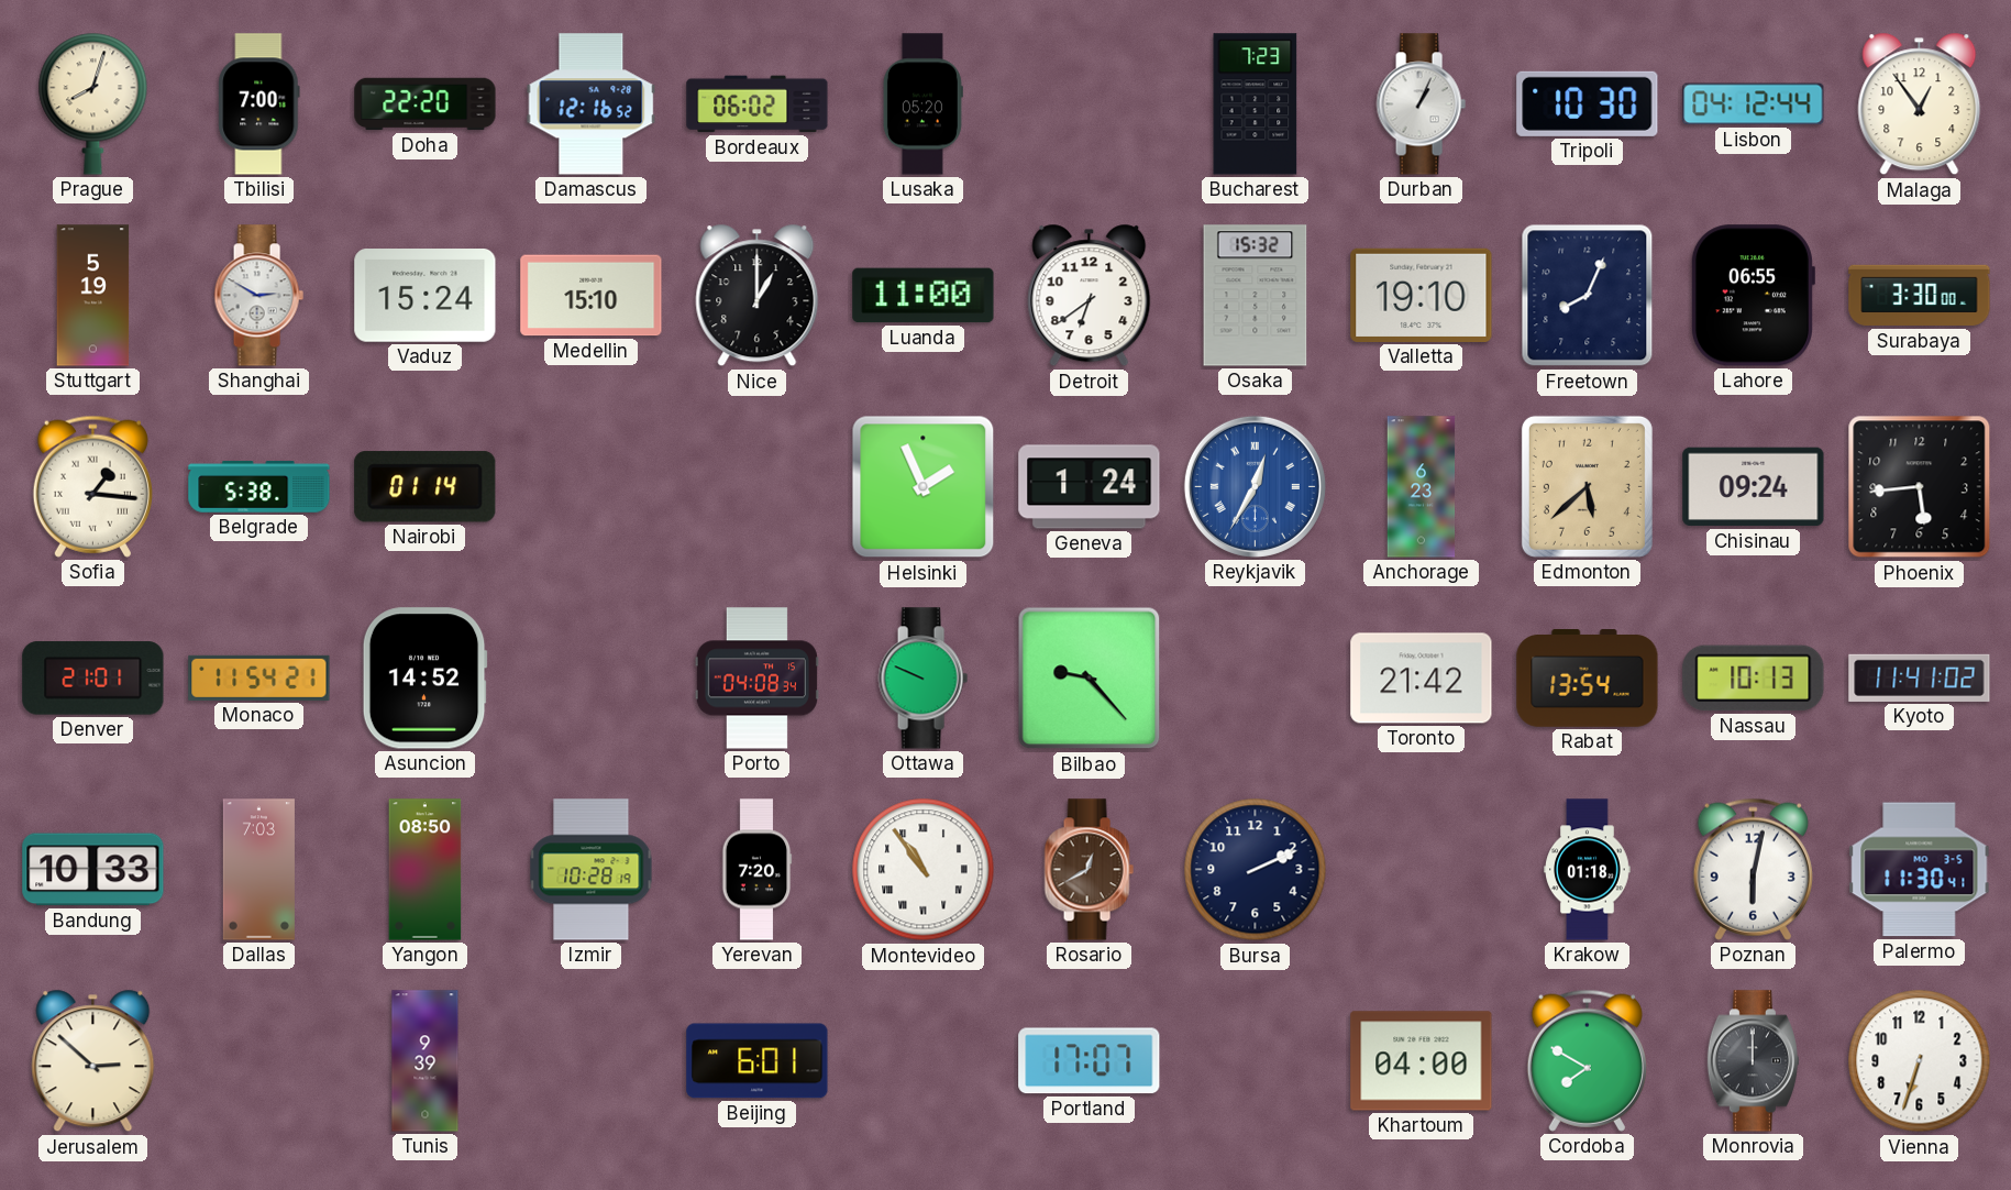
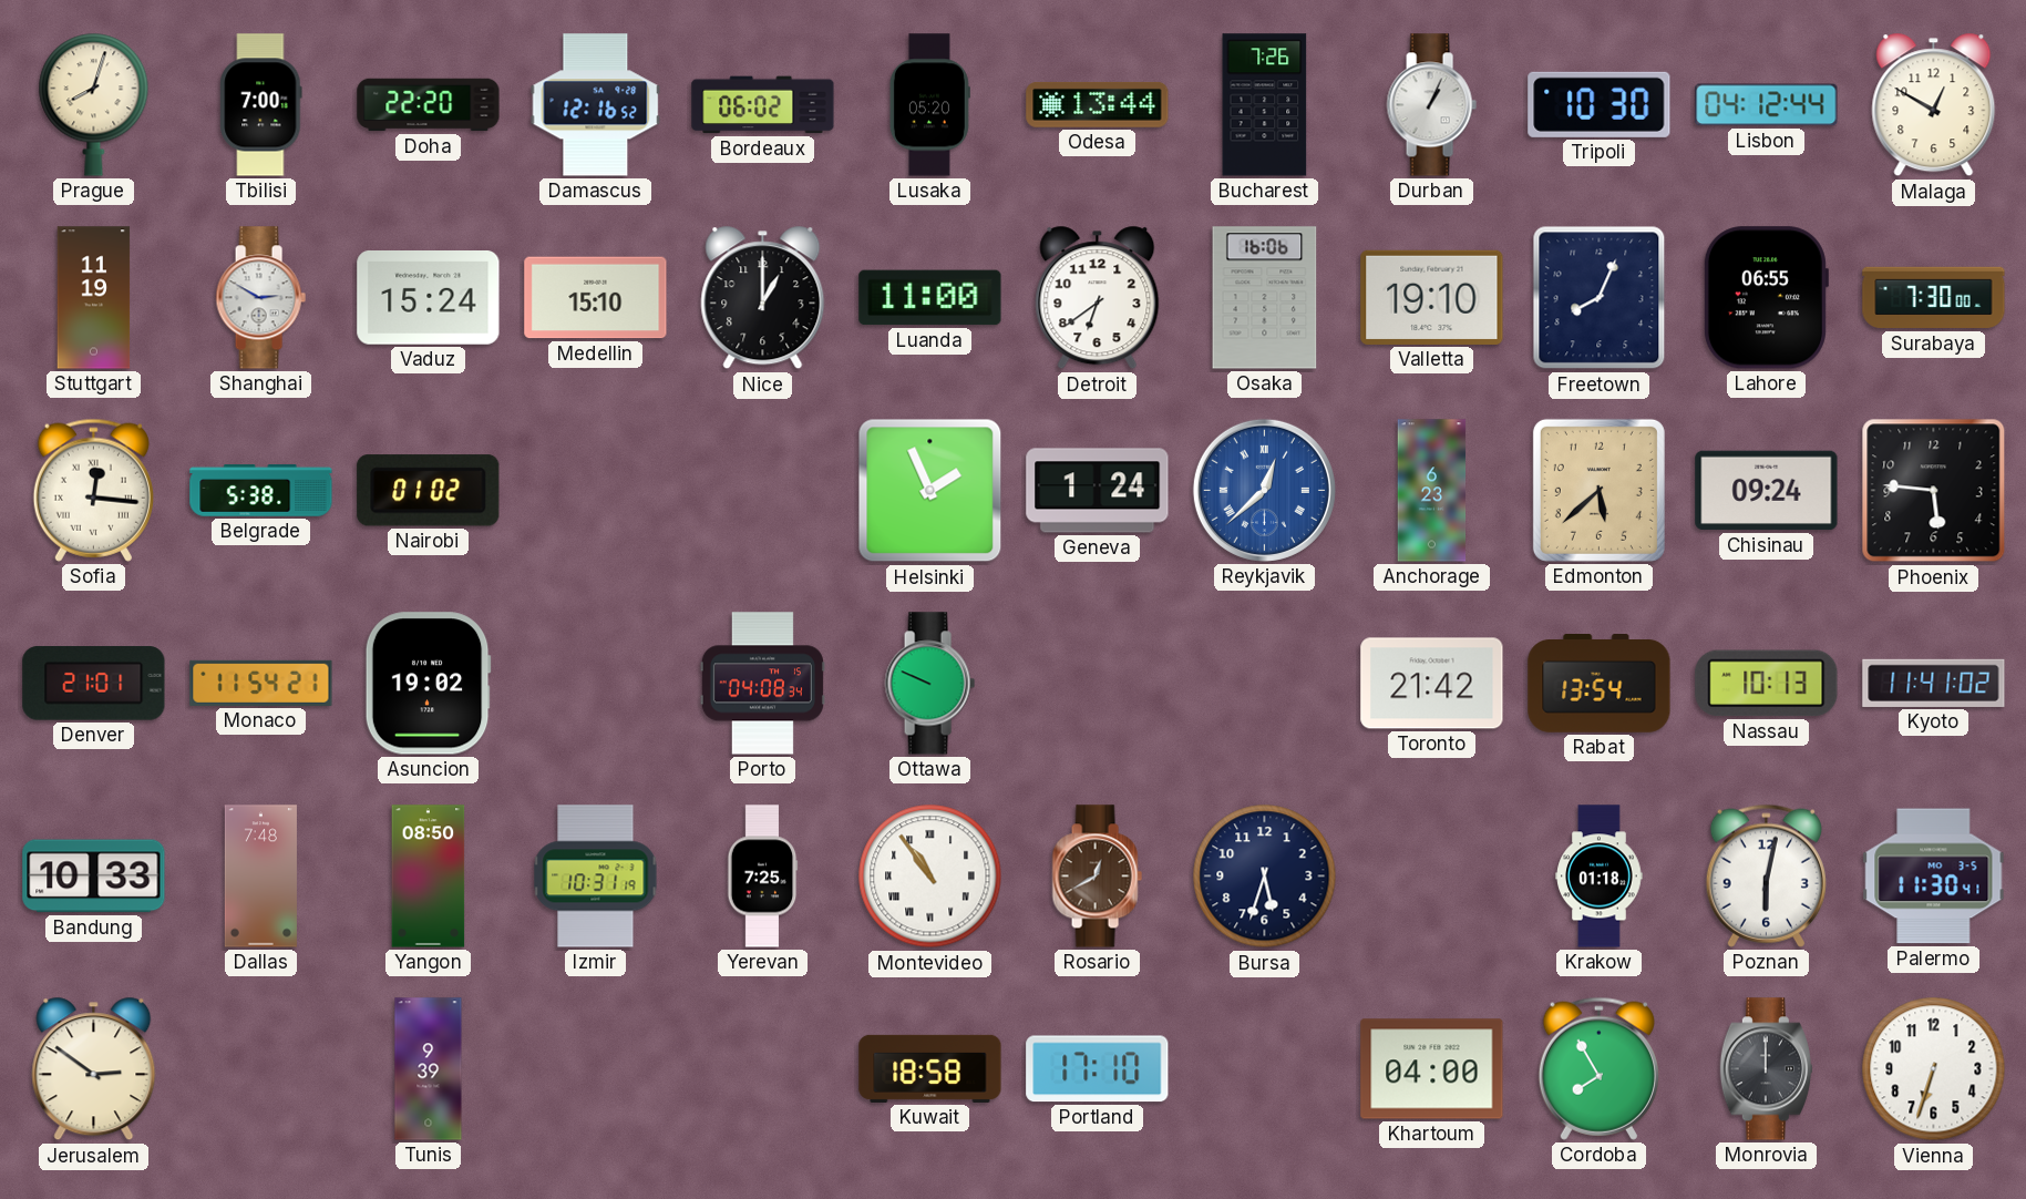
Odesa: none -> 13:44
Bucharest: 7:23 -> 7:26
Malaga: 12:54 -> 12:50
Stuttgart: 5:19 -> 11:19
Osaka: 15:32 -> 16:06
Surabaya: 3:30 -> 7:30
Sofia: 1:16 -> 12:16
Nairobi: 01:14 -> 01:02
Reykjavik: 12:35 -> 12:38
Phoenix: 5:44 -> 5:46
Asuncion: 14:52 -> 19:02
Bilbao: 9:23 -> none
Dallas: 7:03 -> 7:48
Izmir: 10:28 -> 10:31
Yerevan: 7:20 -> 7:25
Bursa: 2:11 -> 5:33
Jerusalem: 2:52 -> 2:51
Beijing: 6:01 -> none
Kuwait: none -> 18:58
Portland: 17:07 -> 17:10
Cordoba: 7:50 -> 7:55
